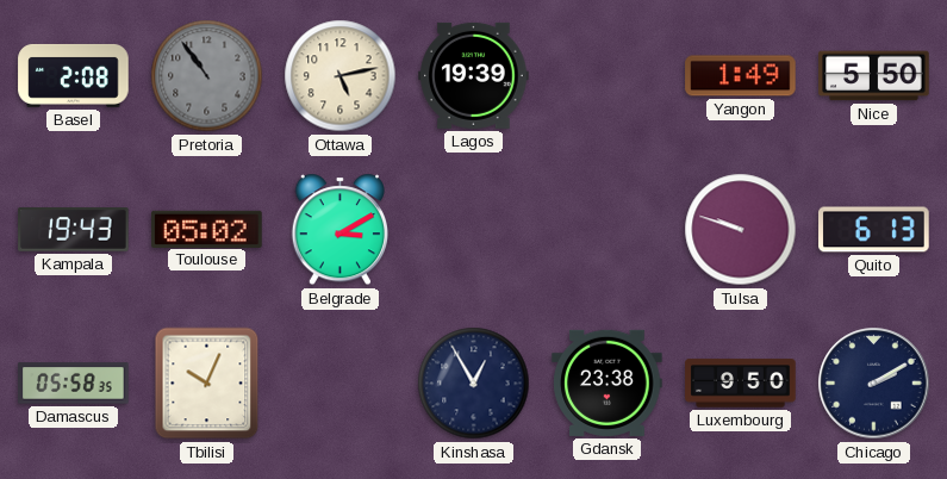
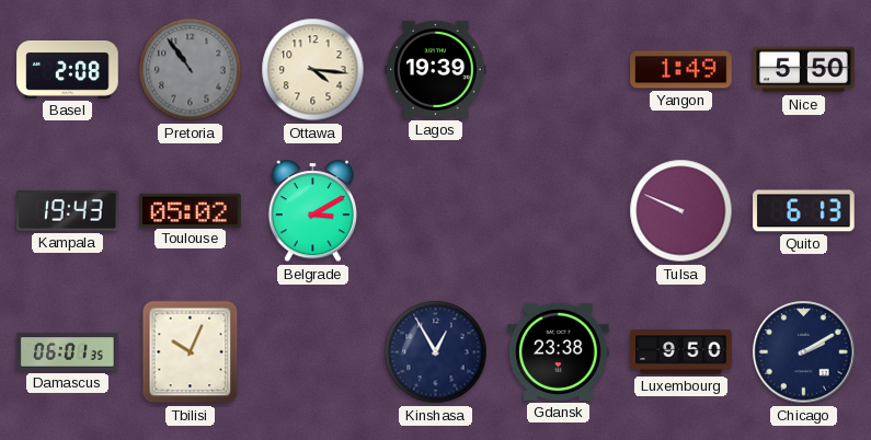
Ottawa: 5:13 -> 4:16
Tulsa: 9:48 -> 9:49
Damascus: 05:58 -> 06:01
